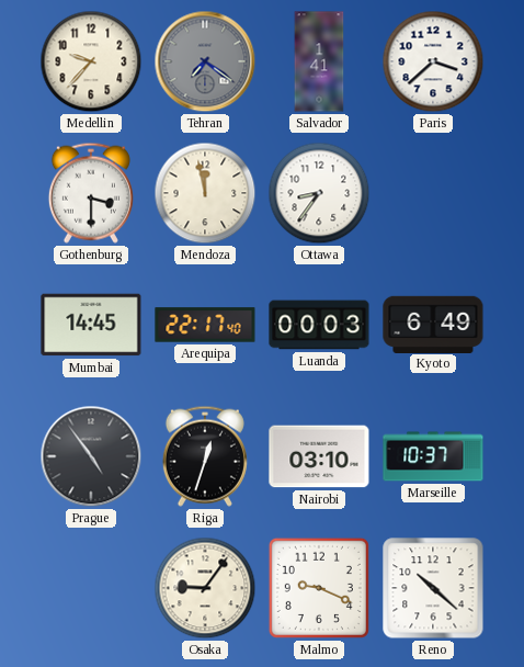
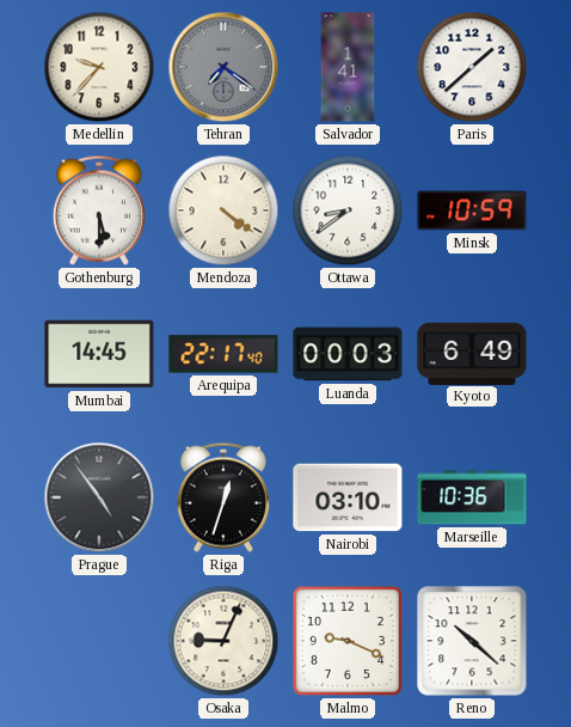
Paris: 3:38 -> 1:38
Gothenburg: 3:30 -> 5:30
Mendoza: 11:58 -> 4:21
Ottawa: 8:36 -> 8:39
Minsk: none -> 10:59
Marseille: 10:37 -> 10:36
Osaka: 9:06 -> 9:04
